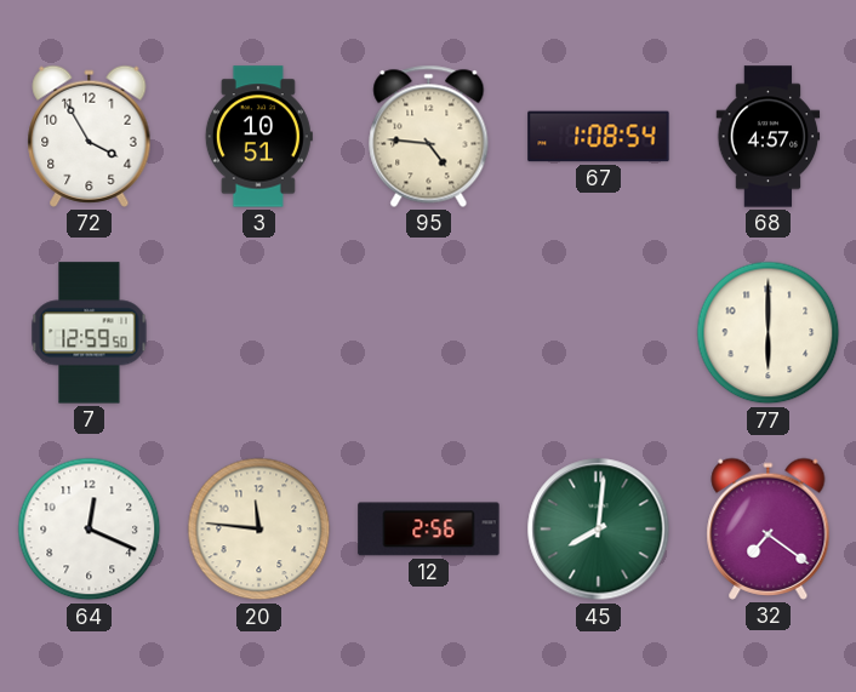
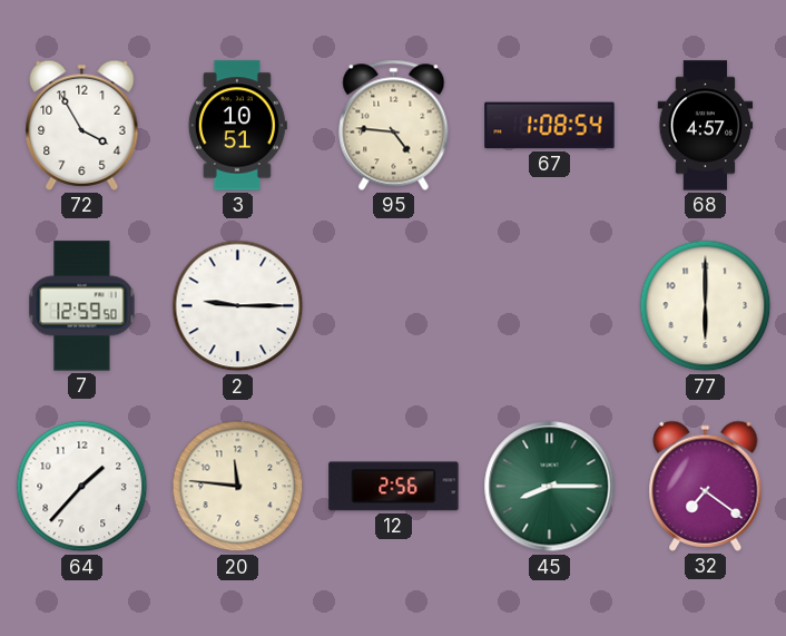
2: none -> 9:15
64: 12:19 -> 1:37
45: 8:01 -> 8:15
